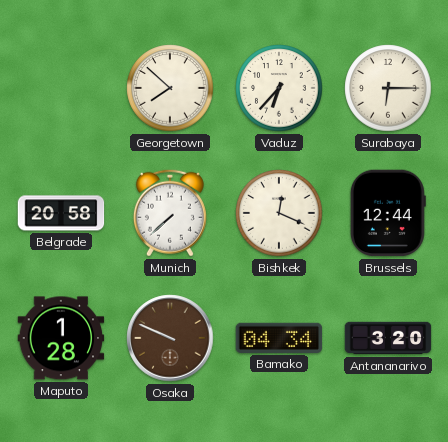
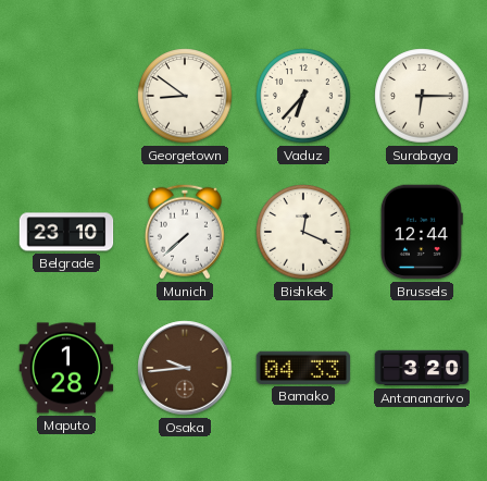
Georgetown: 7:52 -> 8:51
Belgrade: 20:58 -> 23:10
Osaka: 9:49 -> 9:44
Bamako: 04:34 -> 04:33
